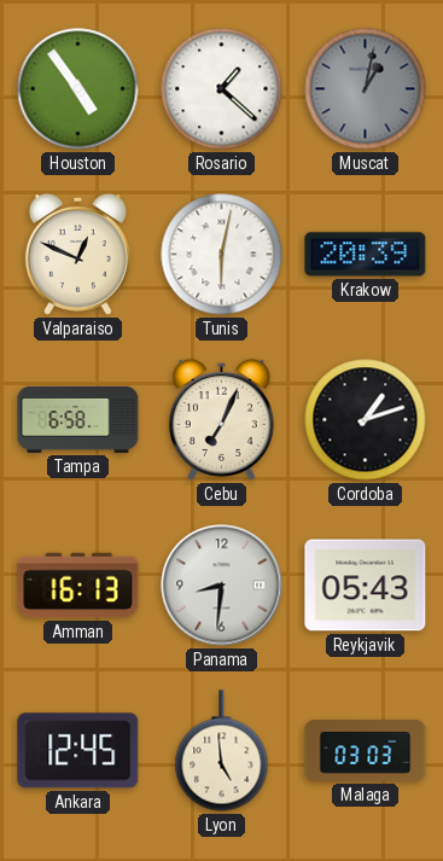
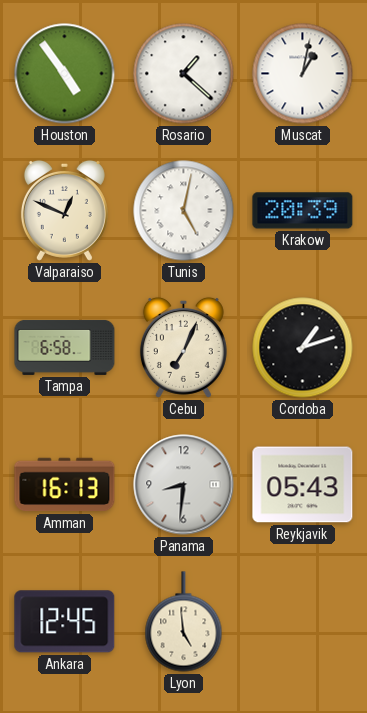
Muscat dial: grey -> white
Tunis: 6:02 -> 5:02
Malaga: 03:03 -> none
